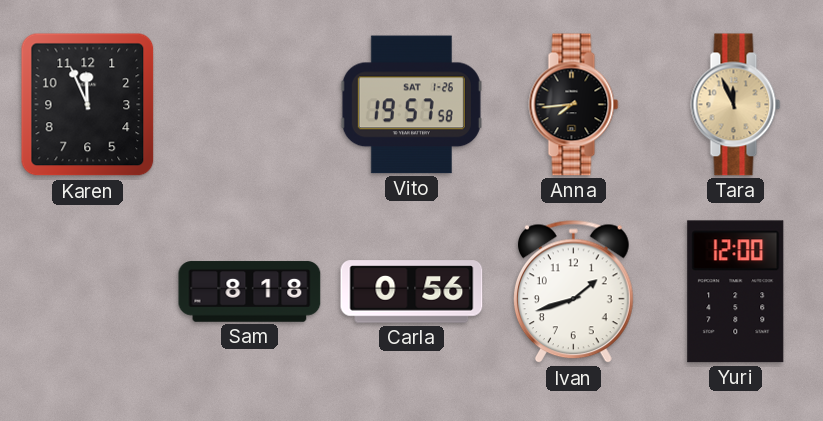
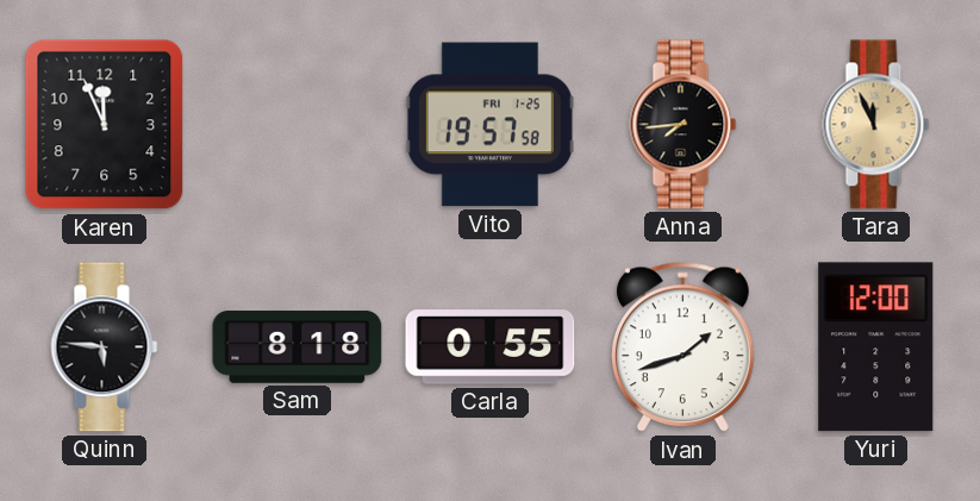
Vito date: SAT 1-26 -> FRI 1-25
Quinn: none -> 5:46
Carla: 0:56 -> 0:55
